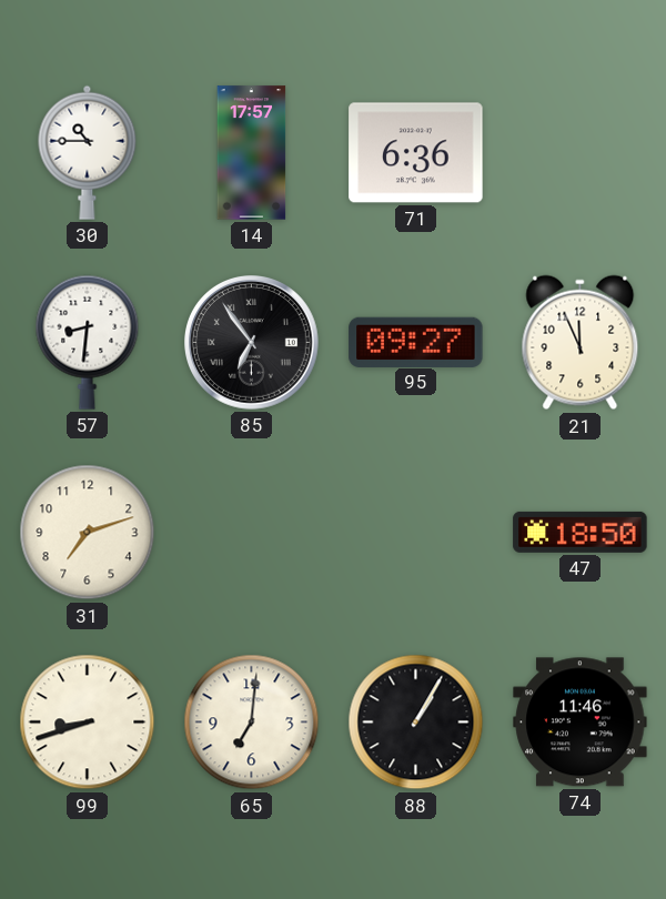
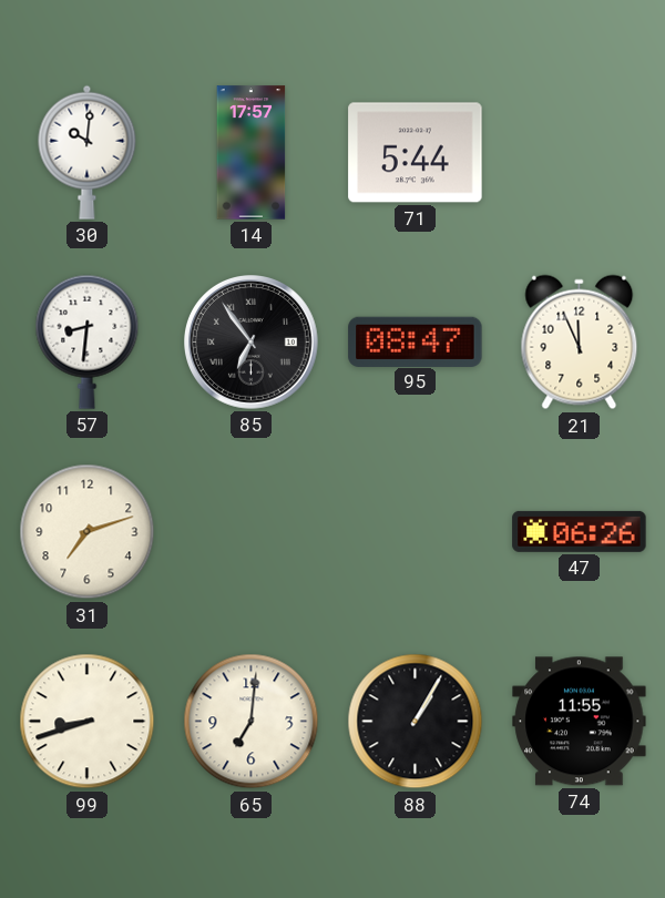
30: 10:45 -> 10:01
71: 6:36 -> 5:44
95: 09:27 -> 08:47
47: 18:50 -> 06:26
74: 11:46 -> 11:55
